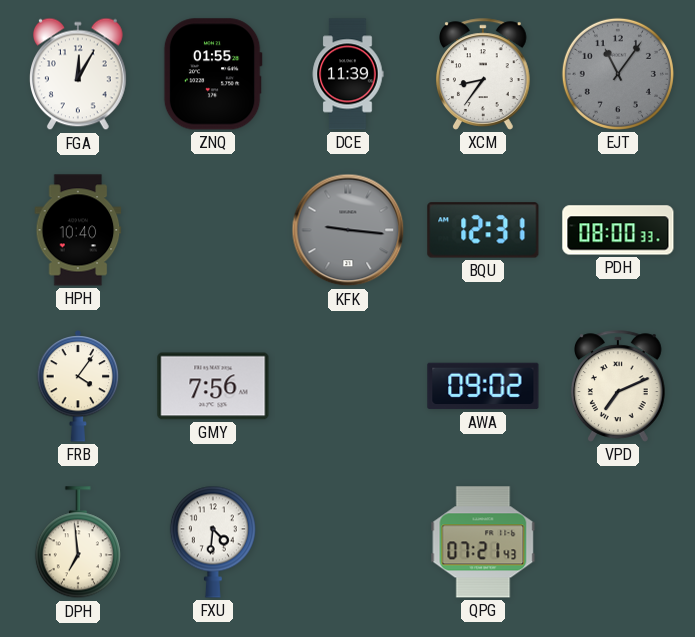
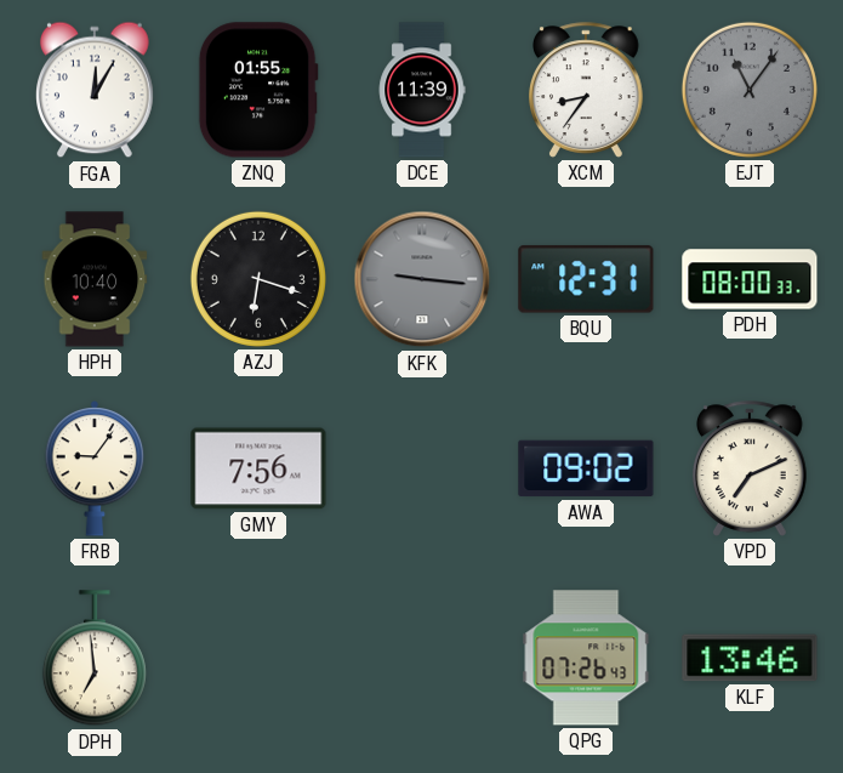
AZJ: none -> 6:18
FRB: 4:06 -> 9:06
FXU: 4:31 -> none
QPG: 07:21 -> 07:26
KLF: none -> 13:46
